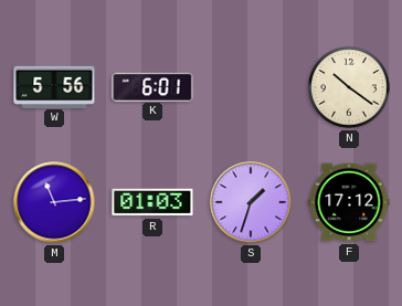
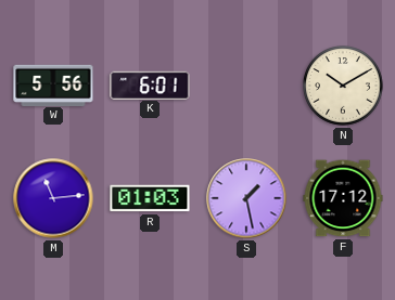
N: 10:21 -> 10:10
S: 1:33 -> 1:28
